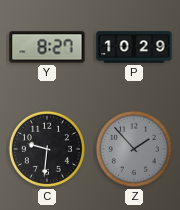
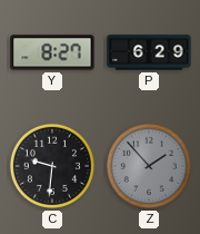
P: 10:29 -> 6:29
